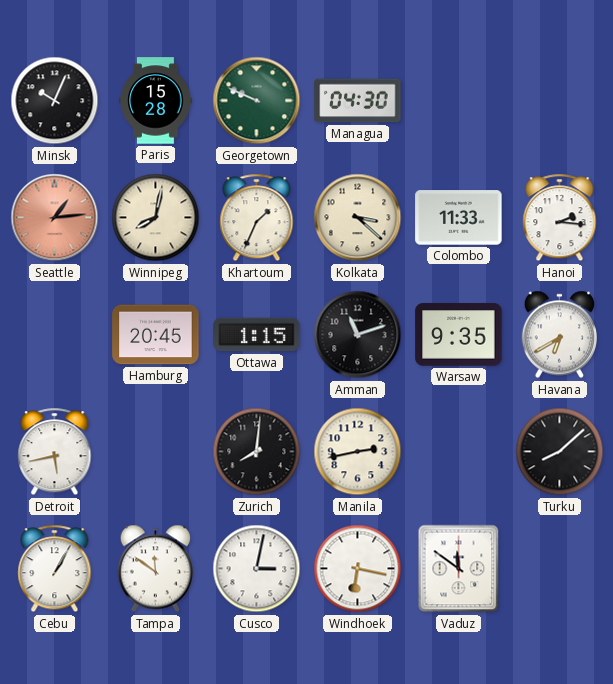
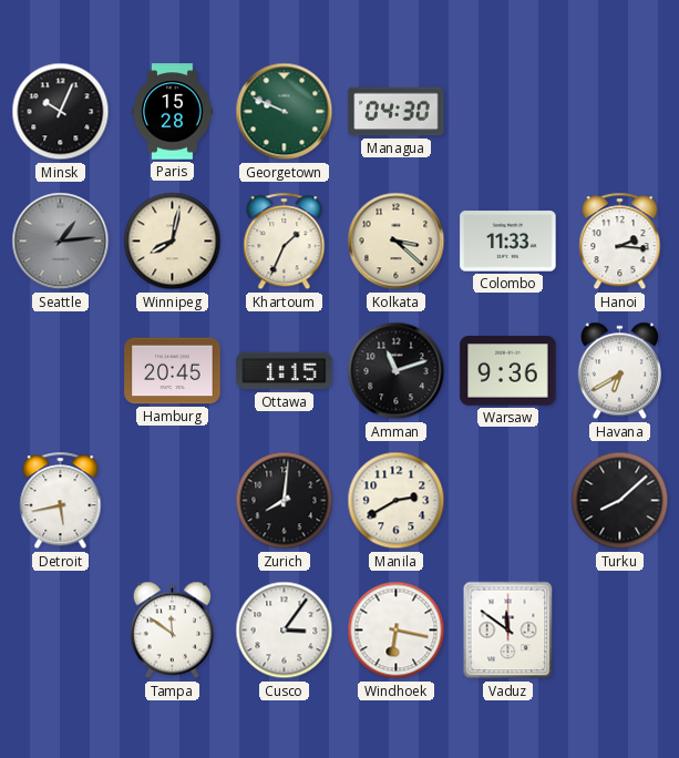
Seattle dial: salmon -> grey
Warsaw: 9:35 -> 9:36
Manila: 2:43 -> 2:40
Cebu: 1:05 -> none
Cusco: 3:02 -> 3:06
